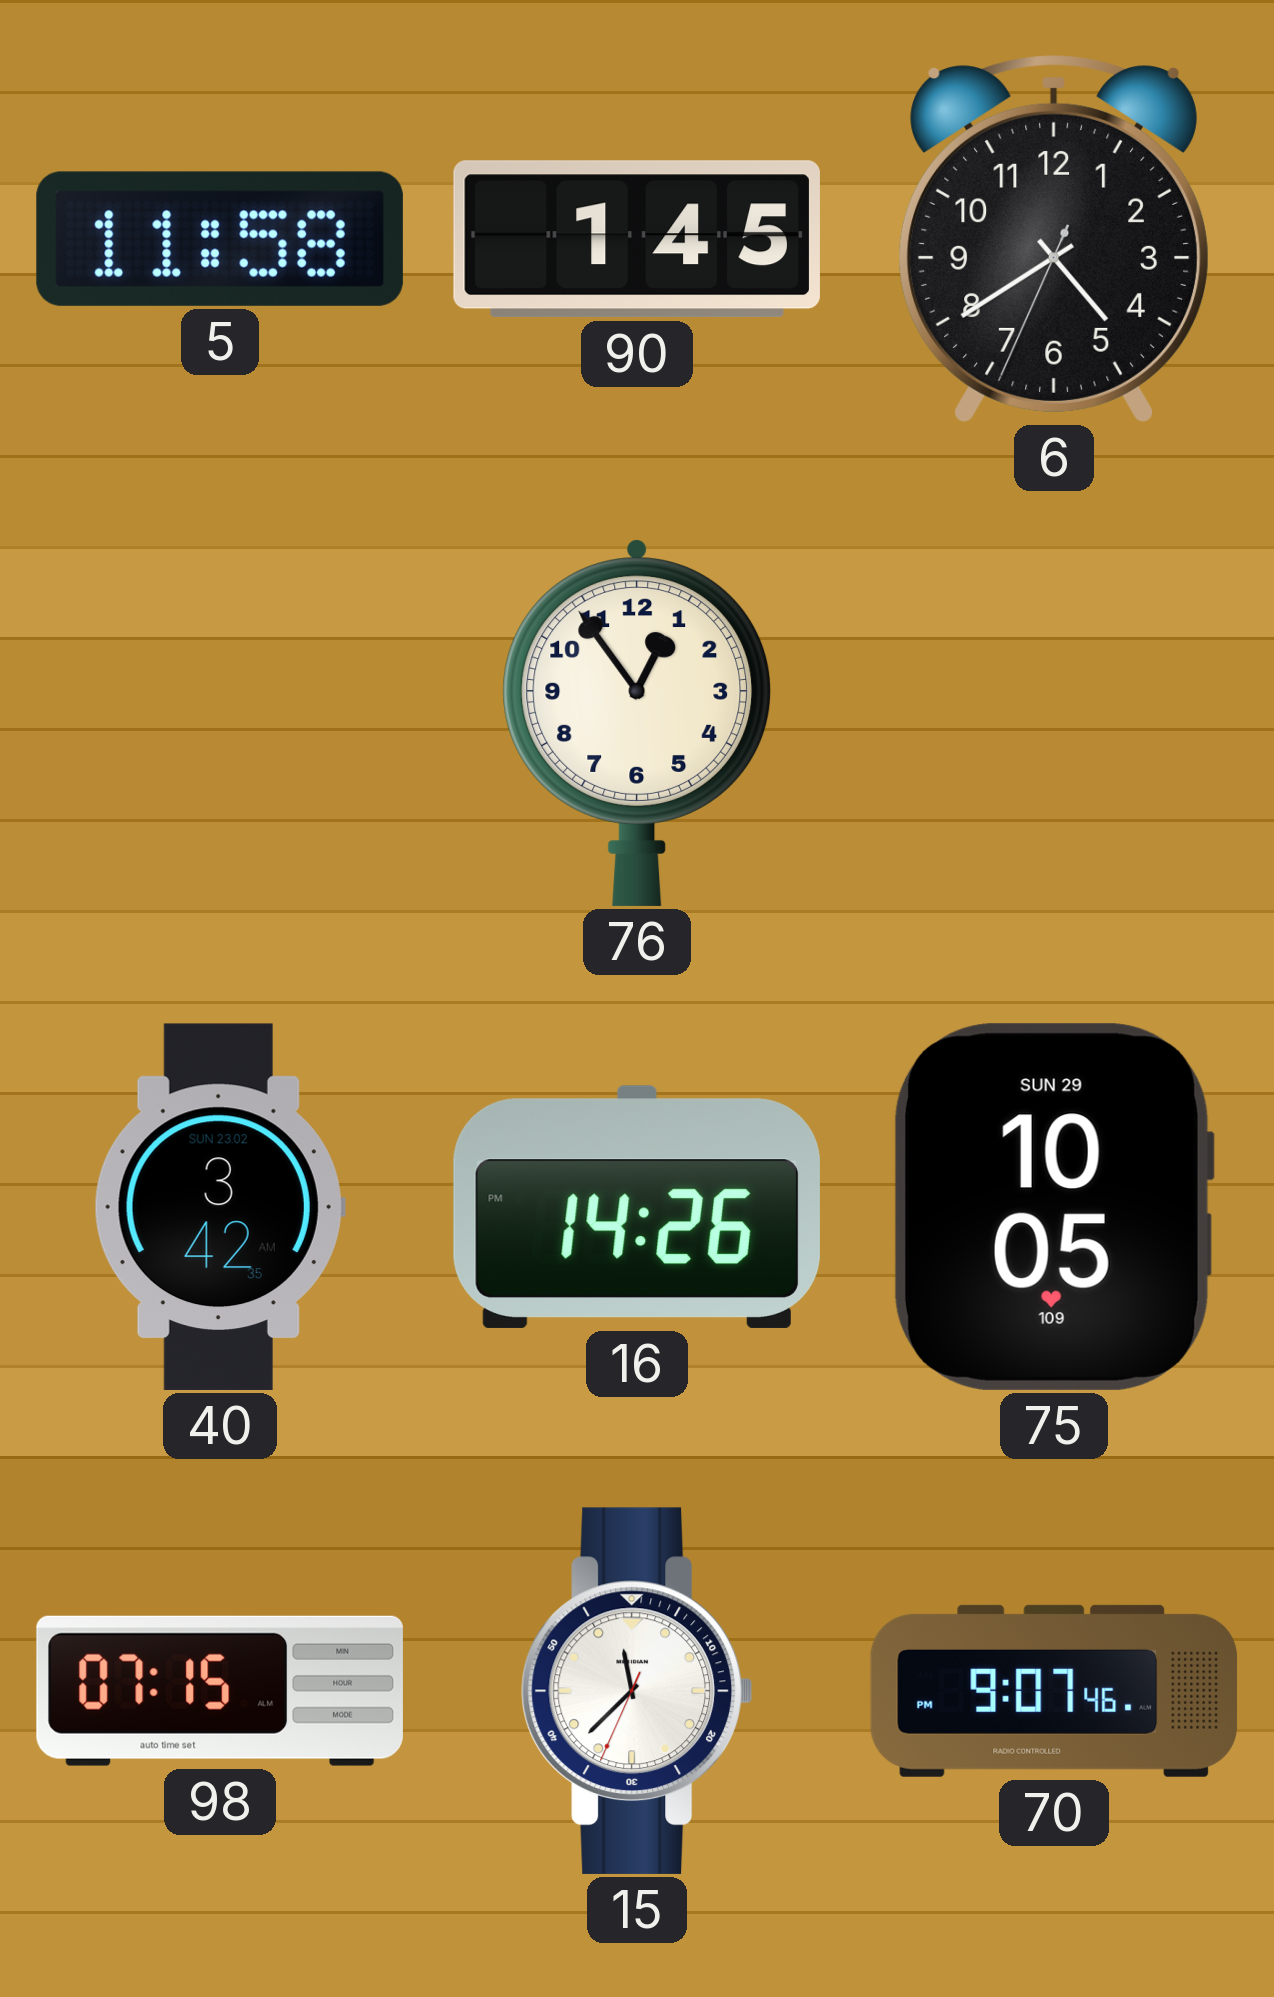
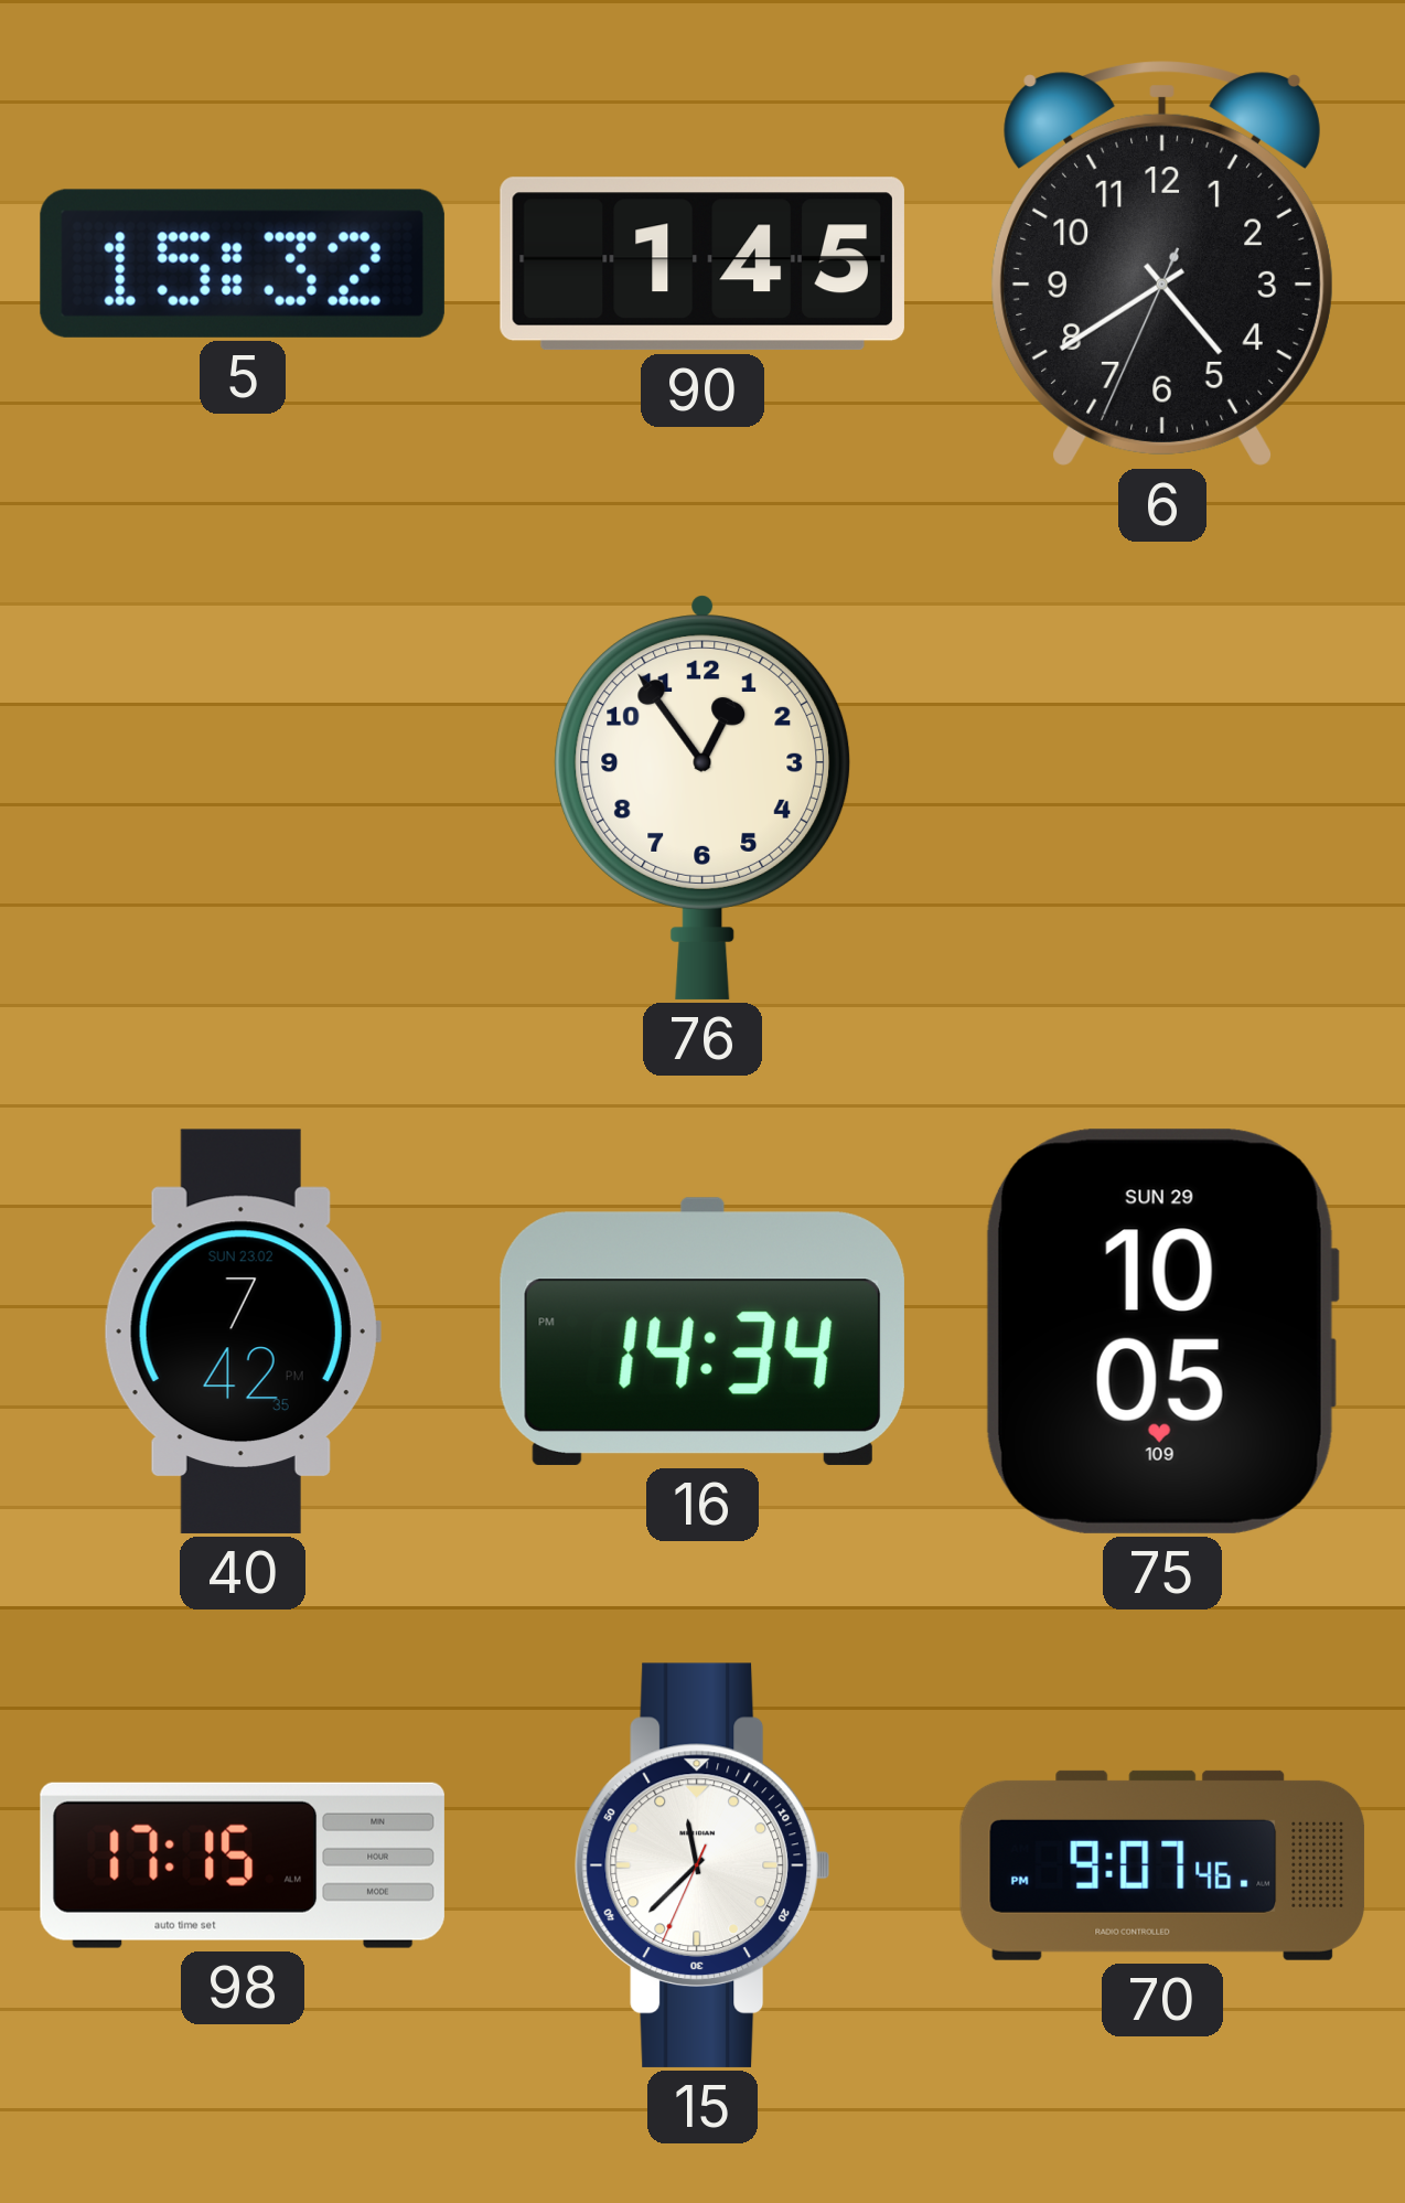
5: 11:58 -> 15:32
40: 3:42 -> 7:42
16: 14:26 -> 14:34
98: 07:15 -> 17:15
